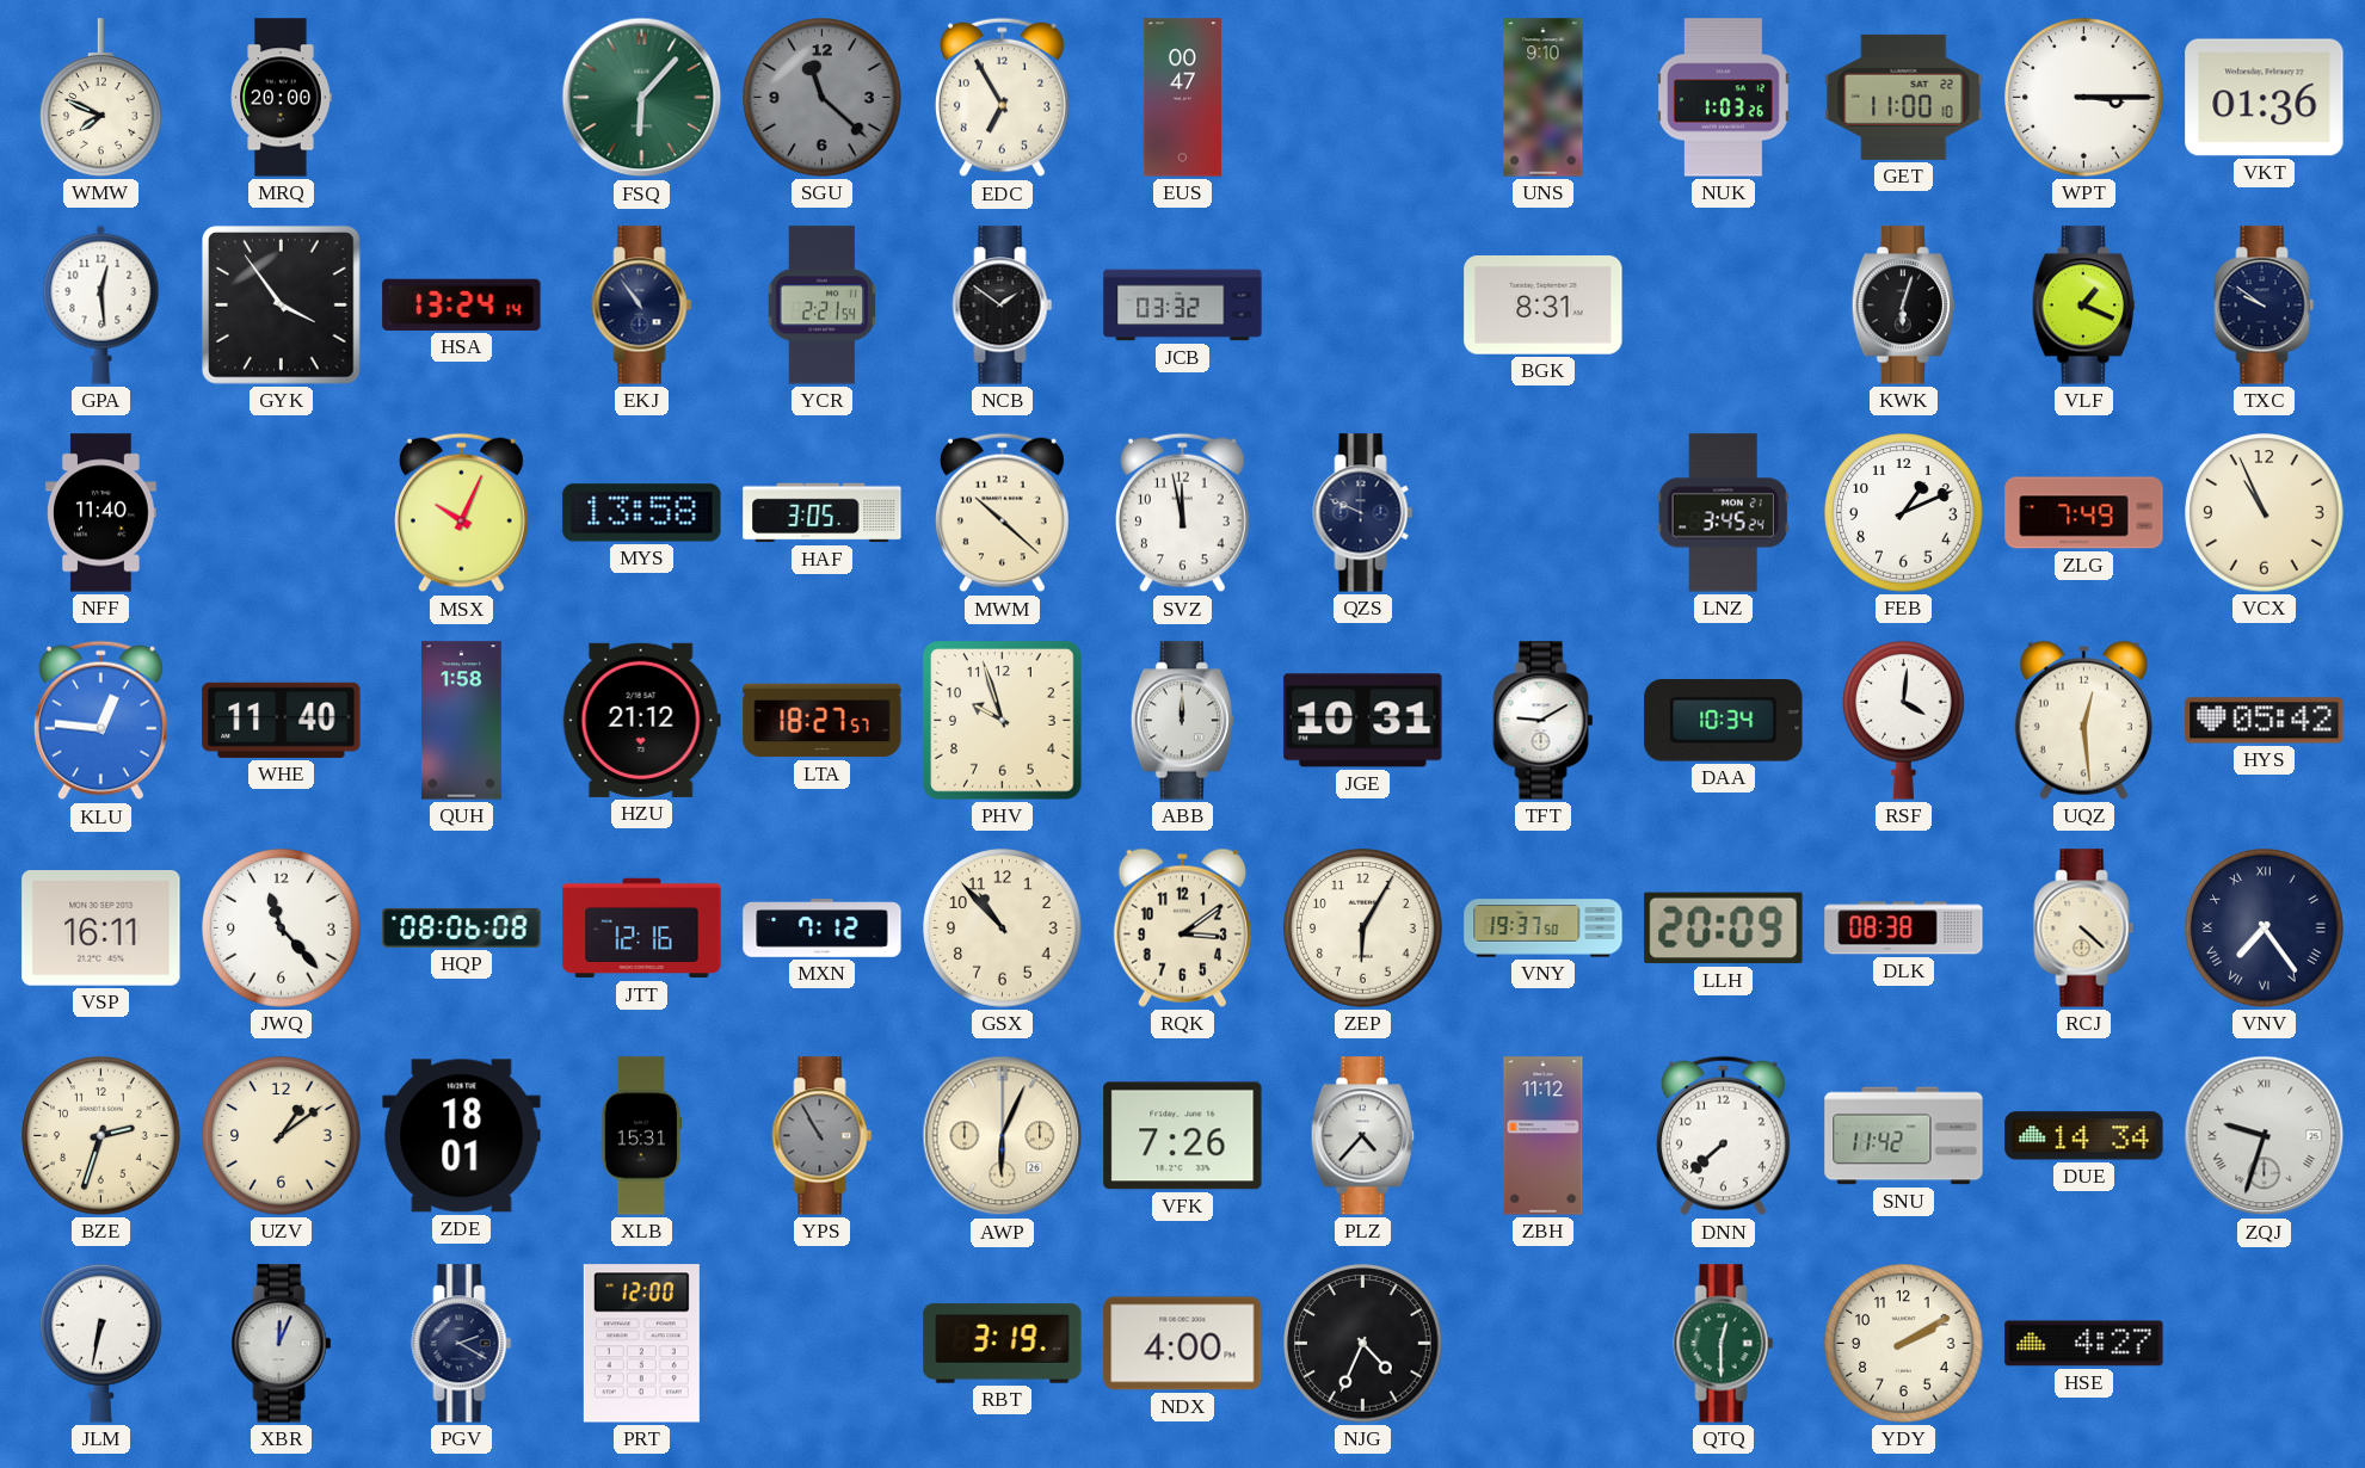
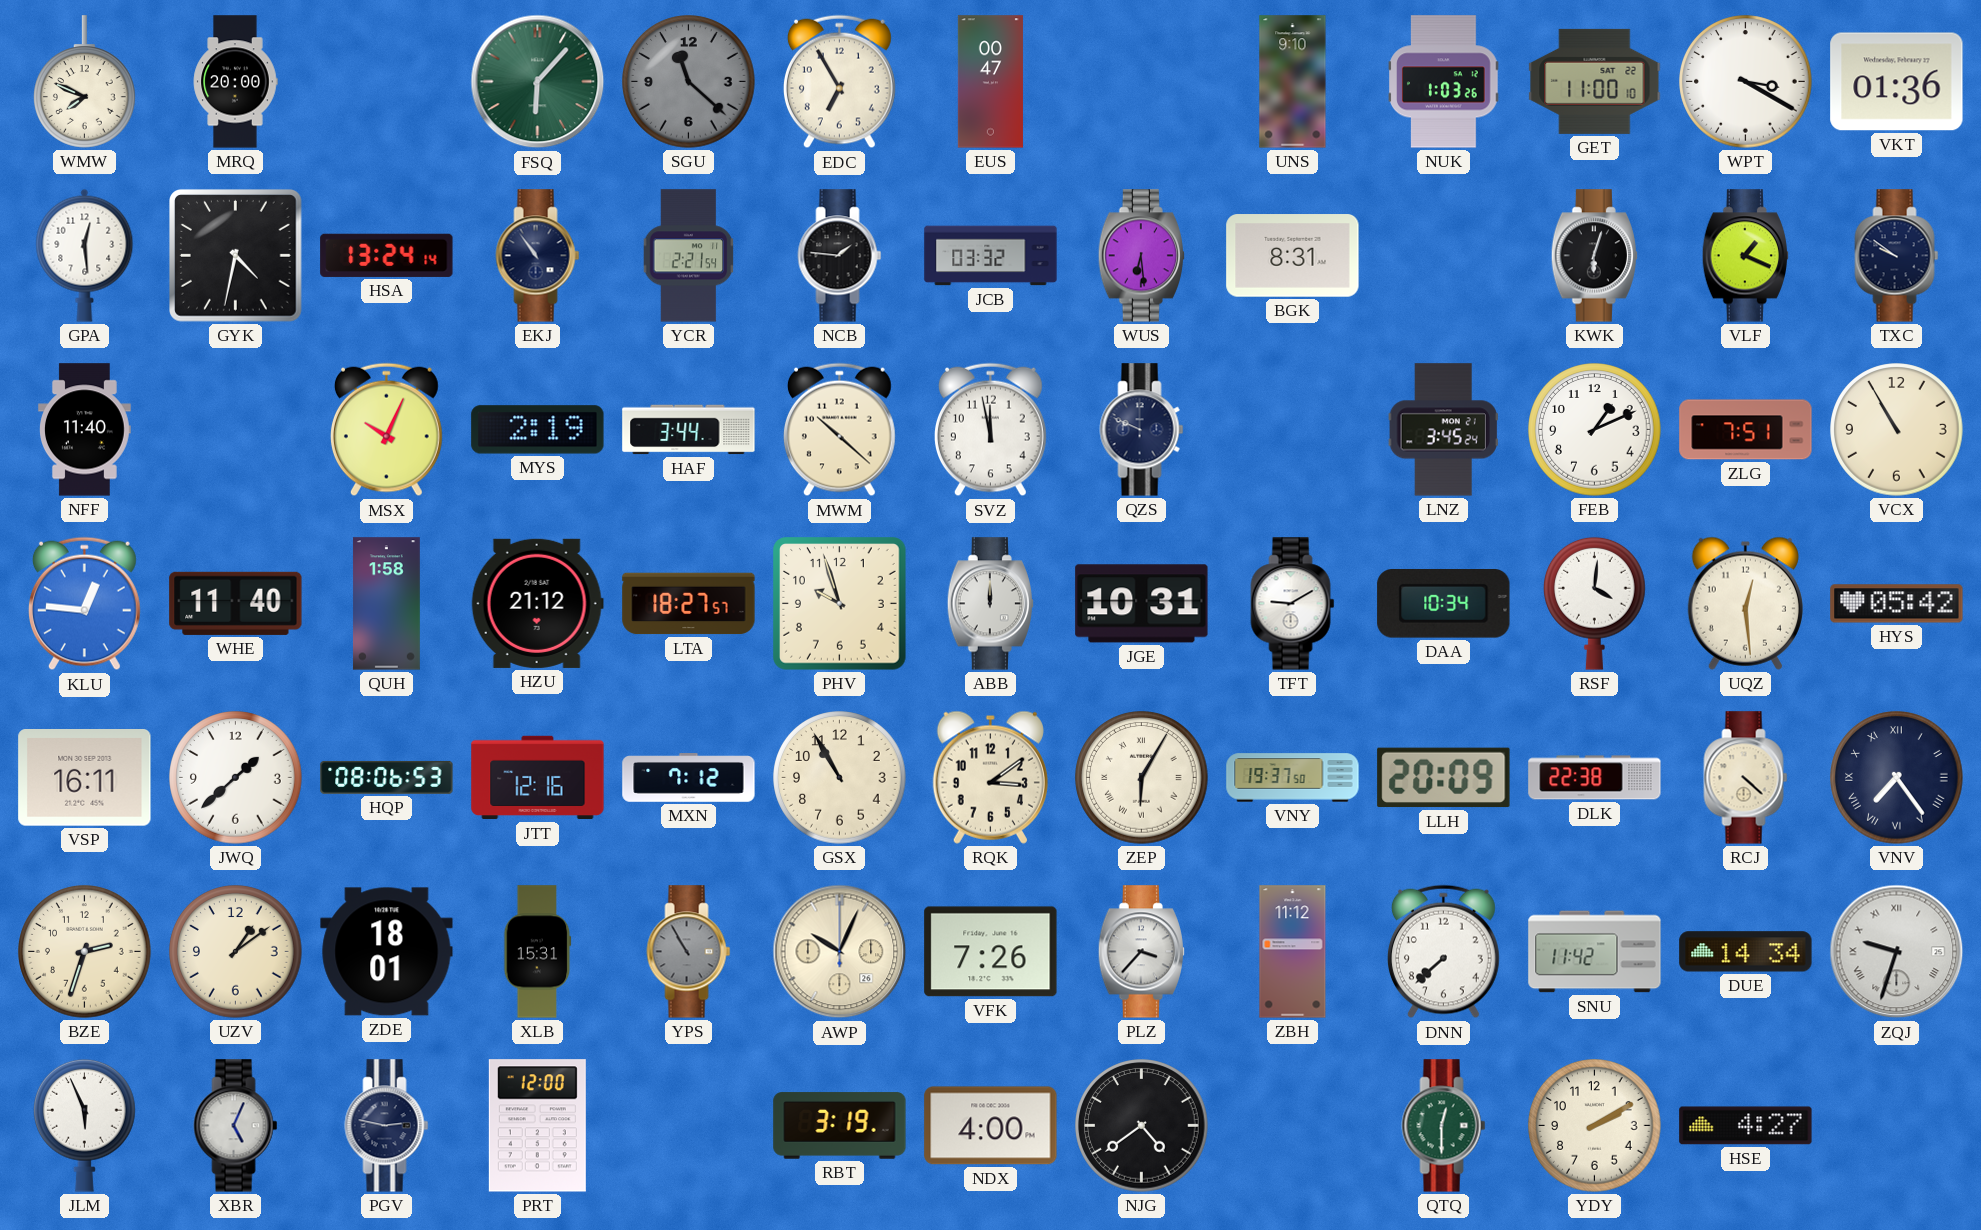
WPT: 3:15 -> 3:20
GYK: 3:54 -> 4:32
NCB: 1:51 -> 1:46
WUS: none -> 6:29
MYS: 13:58 -> 2:19
HAF: 3:05 -> 3:44
ZLG: 7:49 -> 7:51
VCX: 10:56 -> 10:55
JWQ: 11:23 -> 1:38
HQP: 08:06:08 -> 08:06:53
GSX: 10:53 -> 10:55
ZEP numerals: Arabic -> Roman
DLK: 08:38 -> 22:38
AWP: 6:04 -> 10:04
PLZ: 4:37 -> 3:37
JLM: 6:32 -> 5:56
XBR: 12:04 -> 5:04
PGV: 2:20 -> 2:47
NJG: 4:34 -> 4:39
